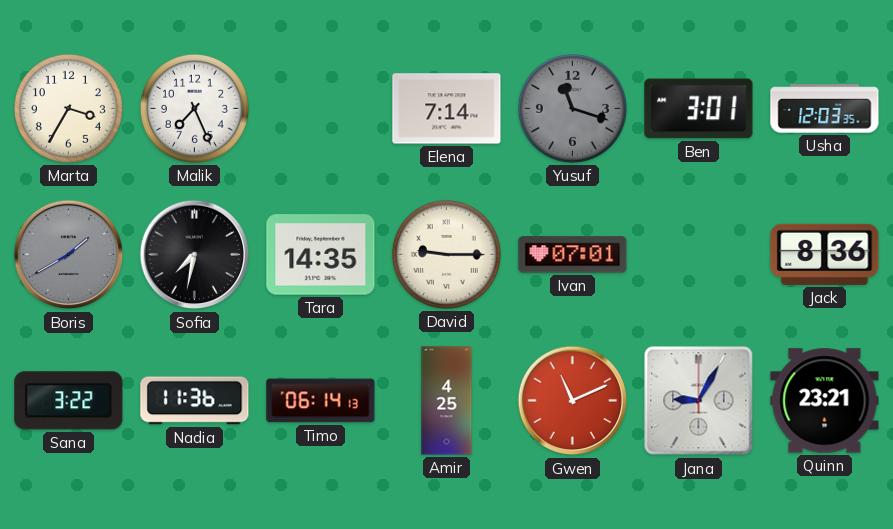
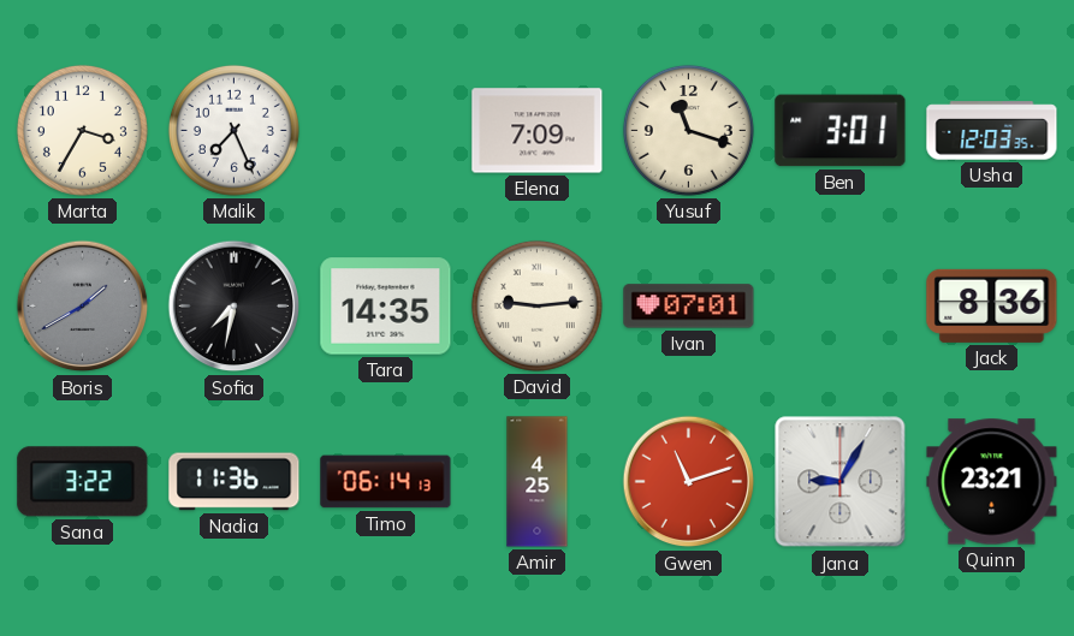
Elena: 7:14 -> 7:09
Yusuf dial: grey -> cream
David: 9:15 -> 9:14
Gwen: 11:11 -> 11:12
